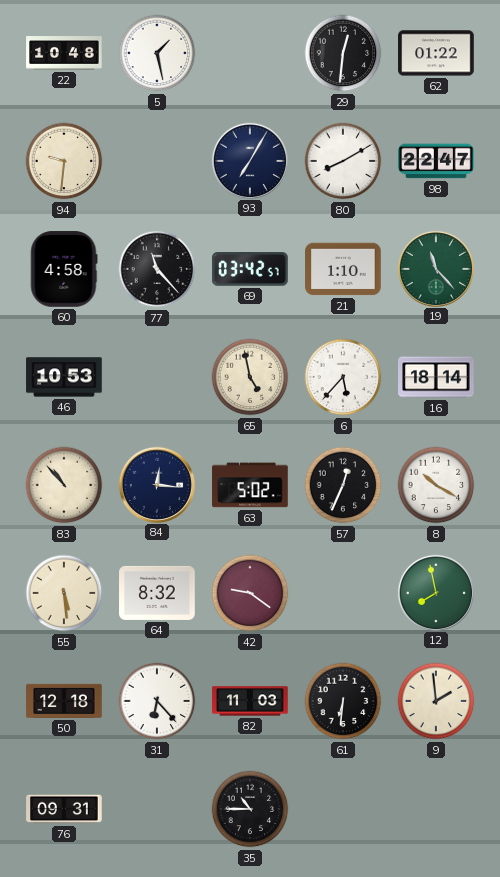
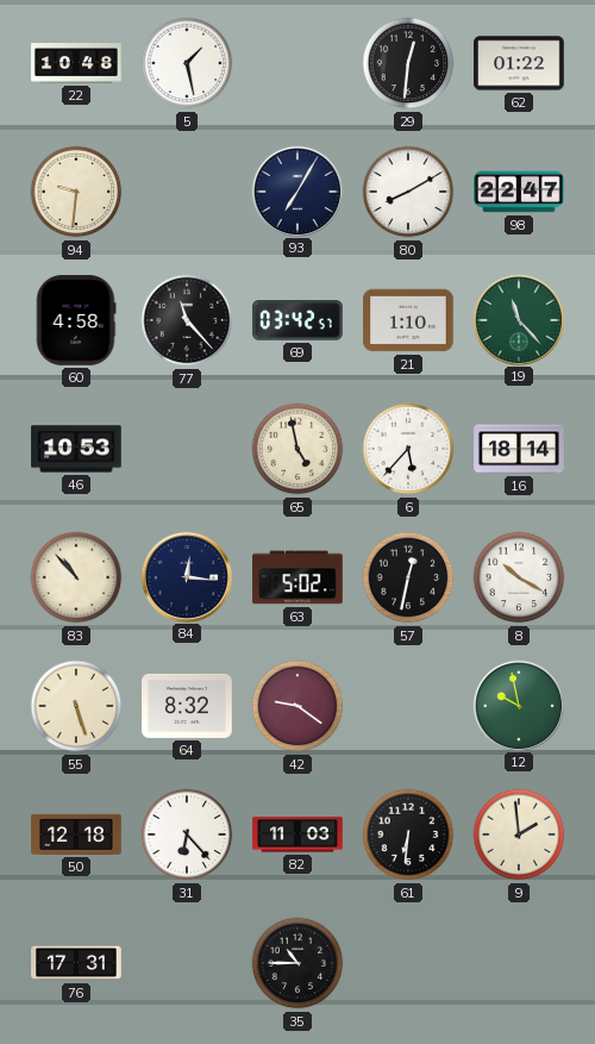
57: 12:34 -> 12:32
55: 5:29 -> 5:27
12: 7:58 -> 9:58
76: 09:31 -> 17:31
